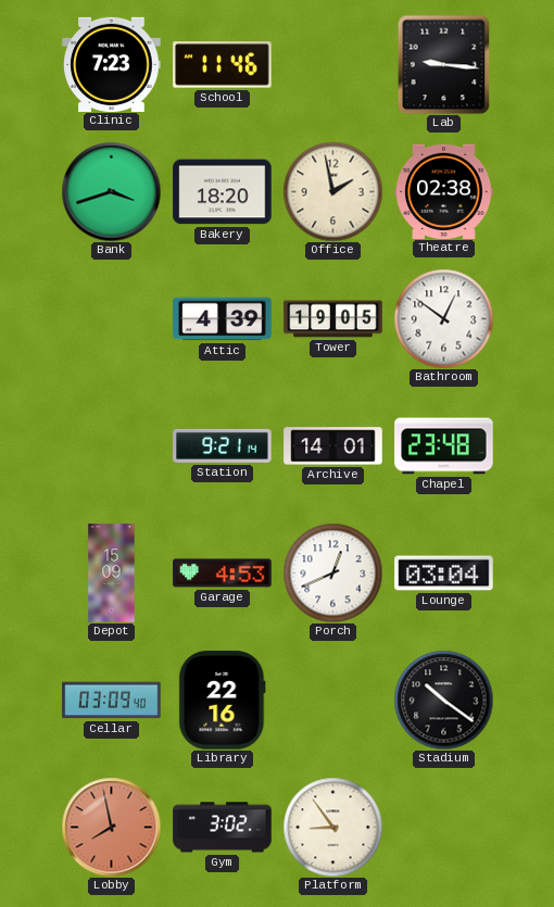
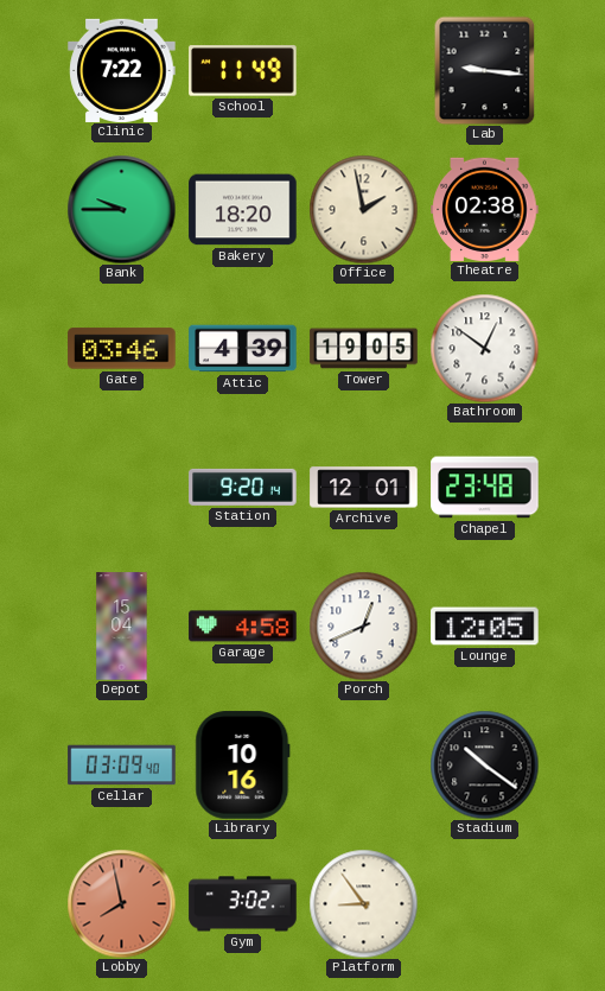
Clinic: 7:23 -> 7:22
School: 11:46 -> 11:49
Bank: 3:42 -> 9:45
Gate: none -> 03:46
Station: 9:21 -> 9:20
Archive: 14:01 -> 12:01
Depot: 15:09 -> 15:04
Garage: 4:53 -> 4:58
Lounge: 03:04 -> 12:05
Library: 22:16 -> 10:16
